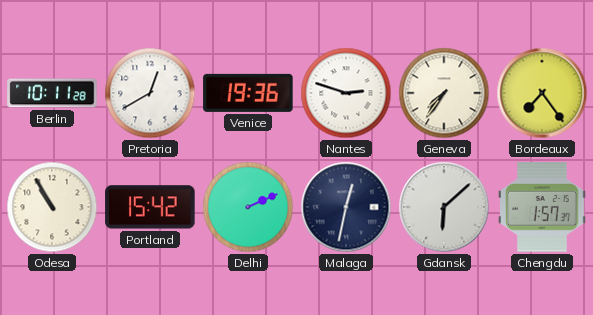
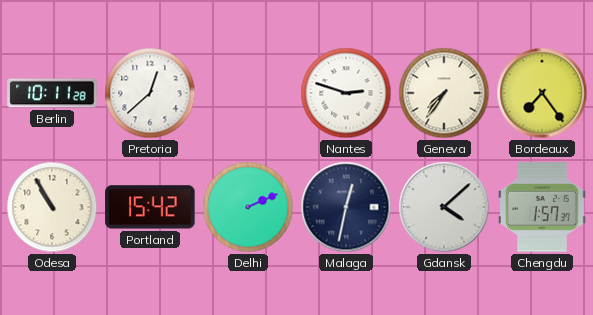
Pretoria: 12:40 -> 12:38
Venice: 19:36 -> none
Gdansk: 6:08 -> 4:08
